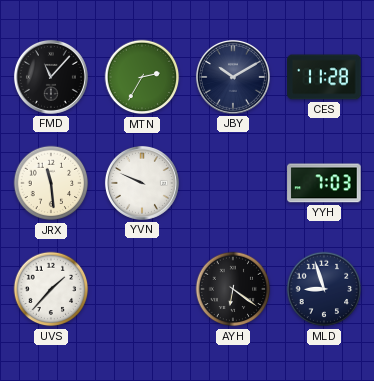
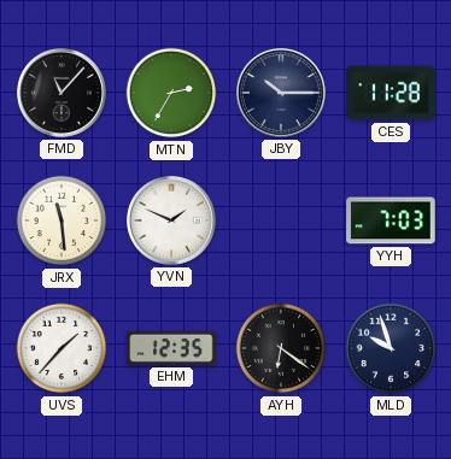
JBY: 10:10 -> 10:15
YVN: 9:49 -> 1:49
EHM: none -> 12:35
MLD: 8:57 -> 9:57
